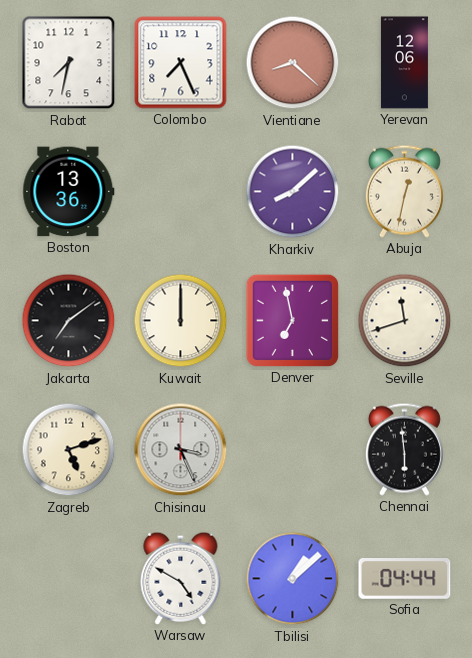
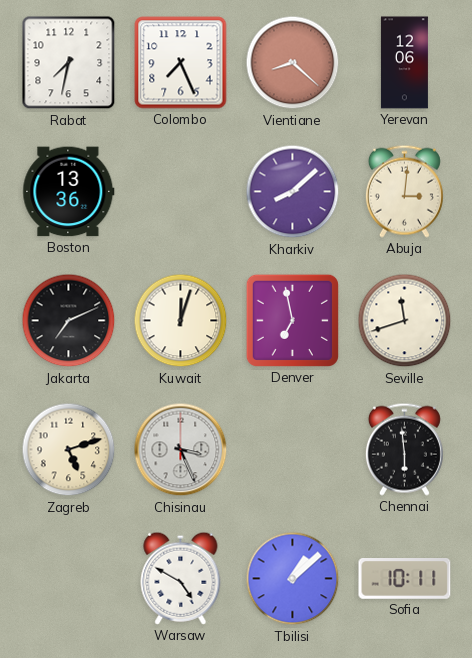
Abuja: 12:32 -> 3:01
Jakarta: 7:09 -> 7:11
Kuwait: 12:00 -> 12:03
Sofia: 04:44 -> 10:11
